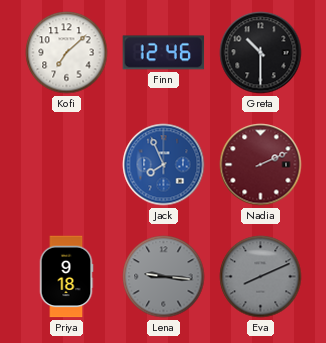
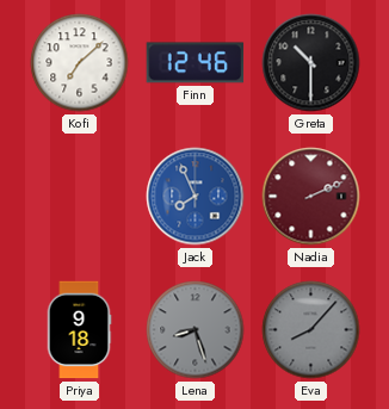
Lena: 9:16 -> 8:27
Eva: 8:11 -> 8:07
